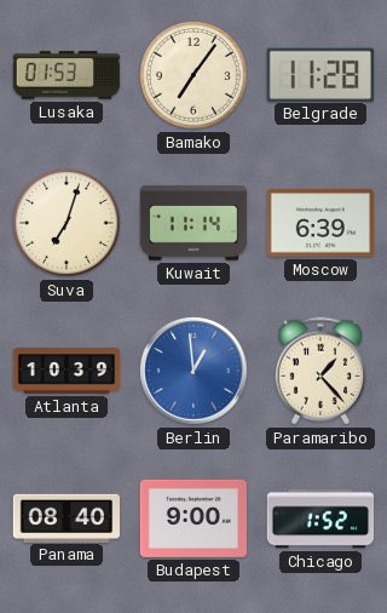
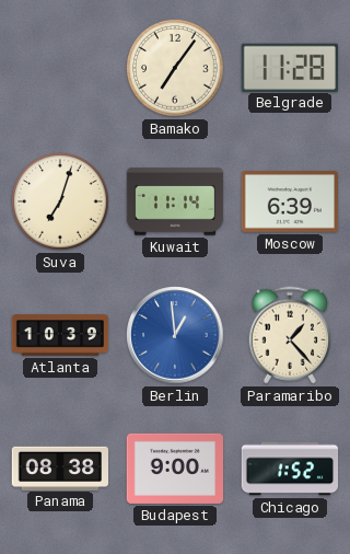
Lusaka: 01:53 -> none
Panama: 08:40 -> 08:38
